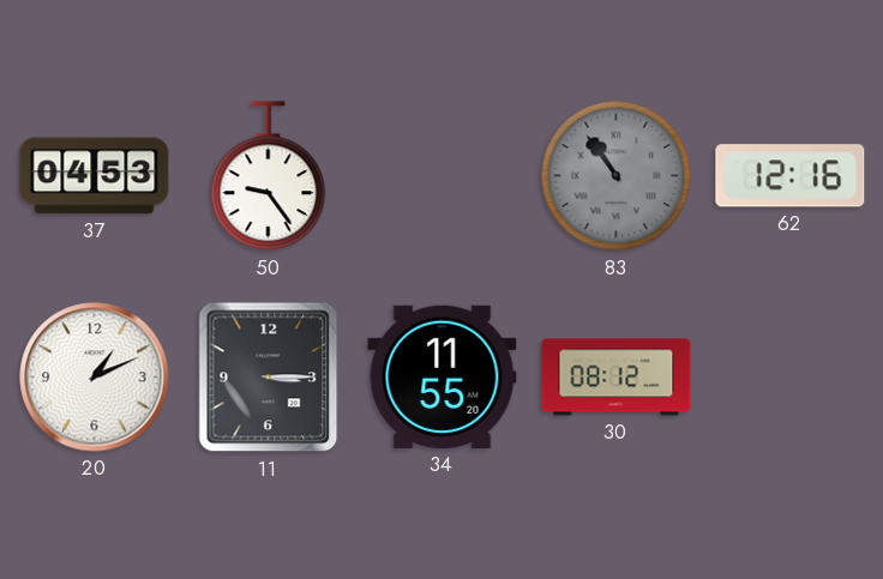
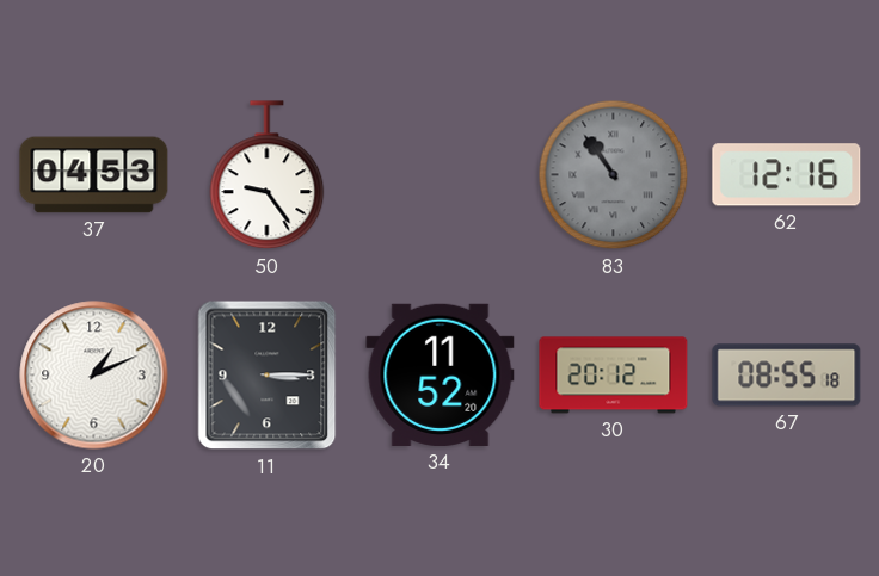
34: 11:55 -> 11:52
30: 08:12 -> 20:12
67: none -> 08:55
